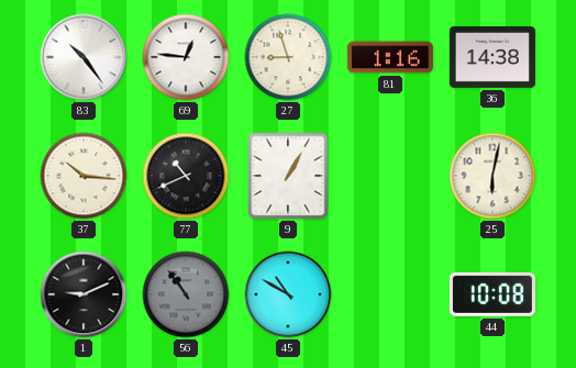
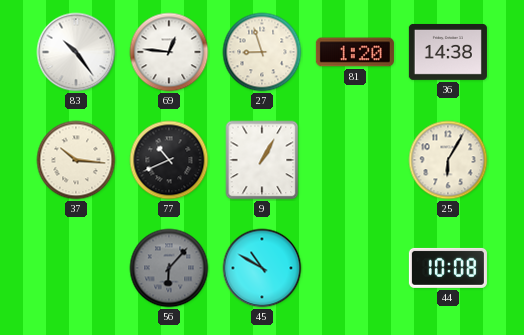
81: 1:16 -> 1:20
25: 6:02 -> 6:05
1: 9:11 -> none
56: 10:54 -> 6:07
